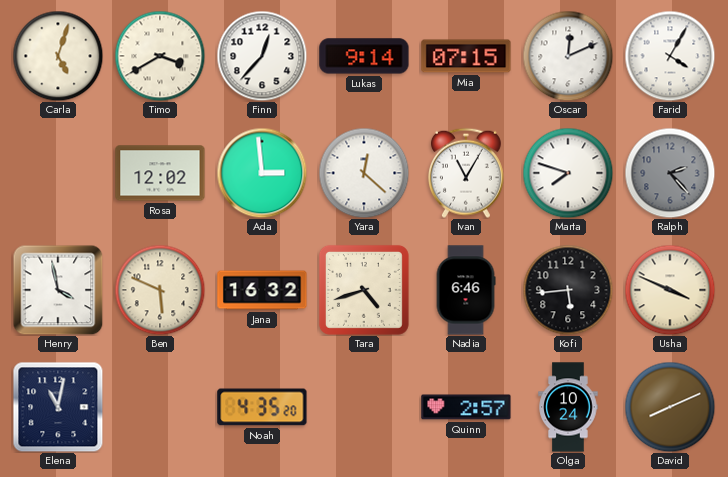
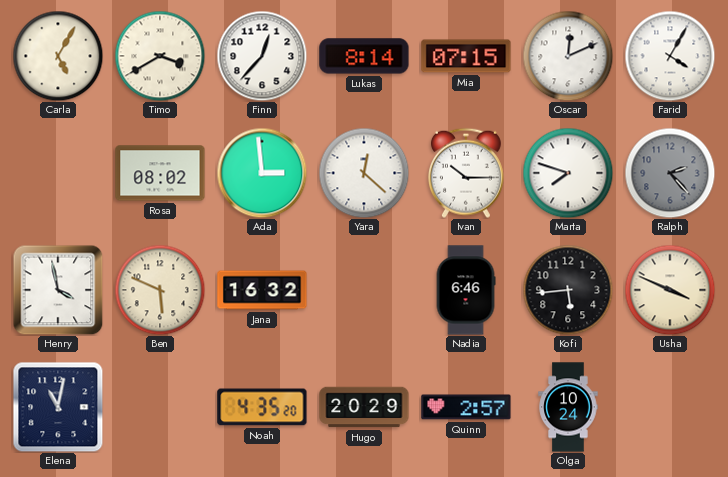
Carla: 5:03 -> 5:05
Lukas: 9:14 -> 8:14
Rosa: 12:02 -> 08:02
Ivan: 11:05 -> 10:15
Tara: 4:42 -> none
Hugo: none -> 20:29
David: 8:11 -> none
